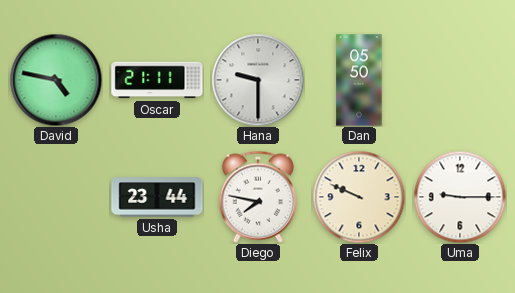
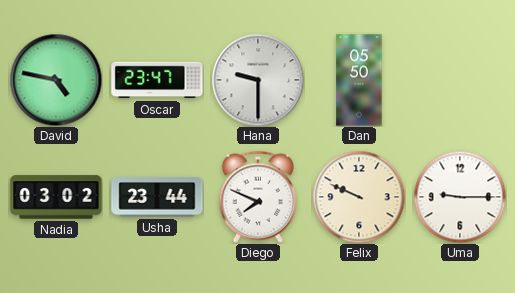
Oscar: 21:11 -> 23:47
Nadia: none -> 03:02
Diego: 7:47 -> 7:49
